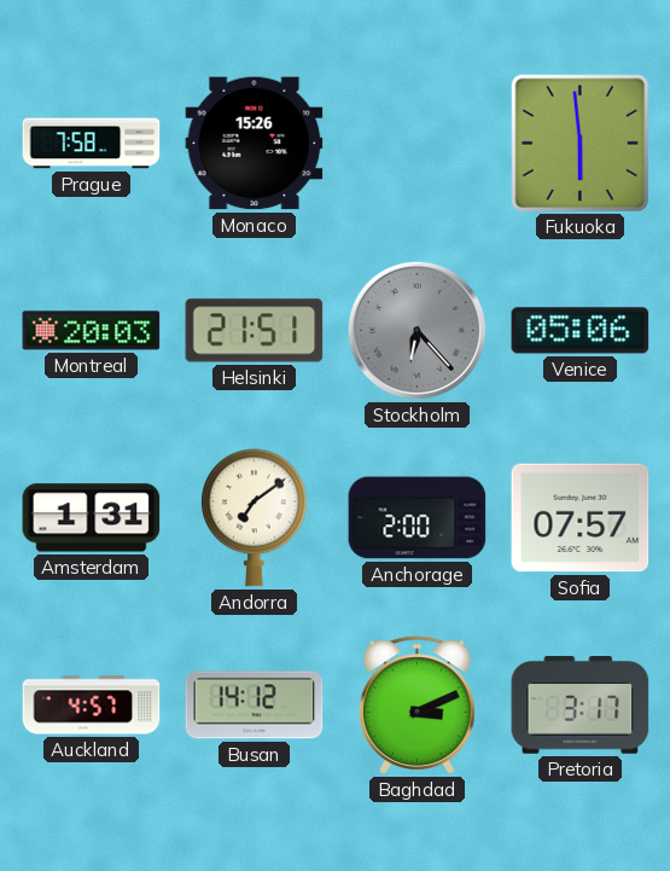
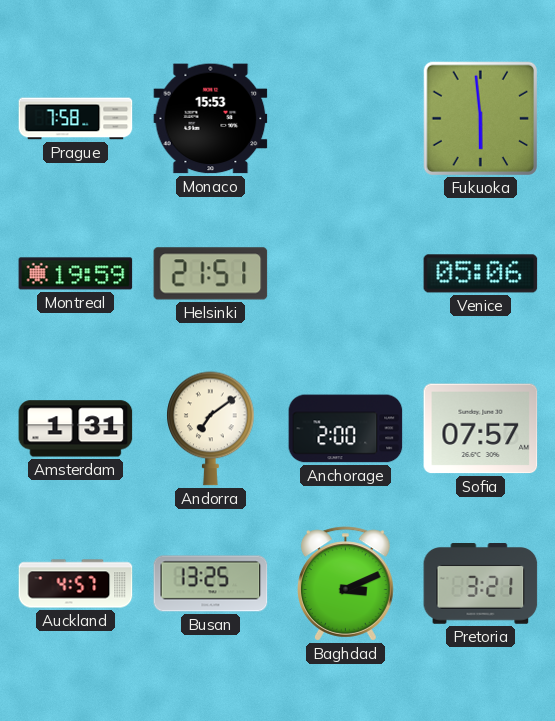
Monaco: 15:26 -> 15:53
Montreal: 20:03 -> 19:59
Stockholm: 6:23 -> none
Busan: 14:12 -> 13:25
Pretoria: 3:17 -> 3:21
